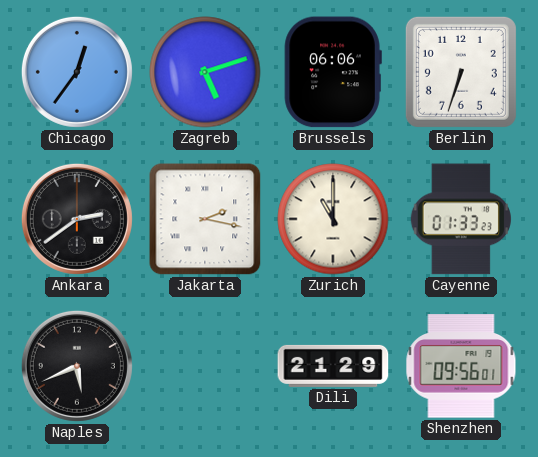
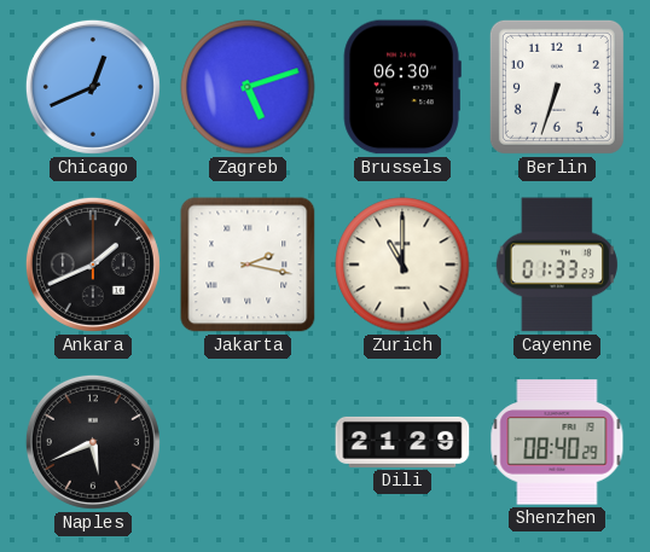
Chicago: 12:36 -> 12:41
Brussels: 06:06 -> 06:30
Ankara: 2:39 -> 1:41
Shenzhen: 09:56 -> 08:40
